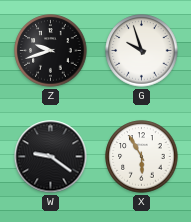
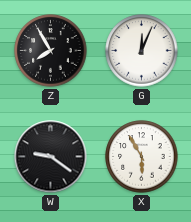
Z: 9:42 -> 7:55
G: 9:57 -> 12:04
